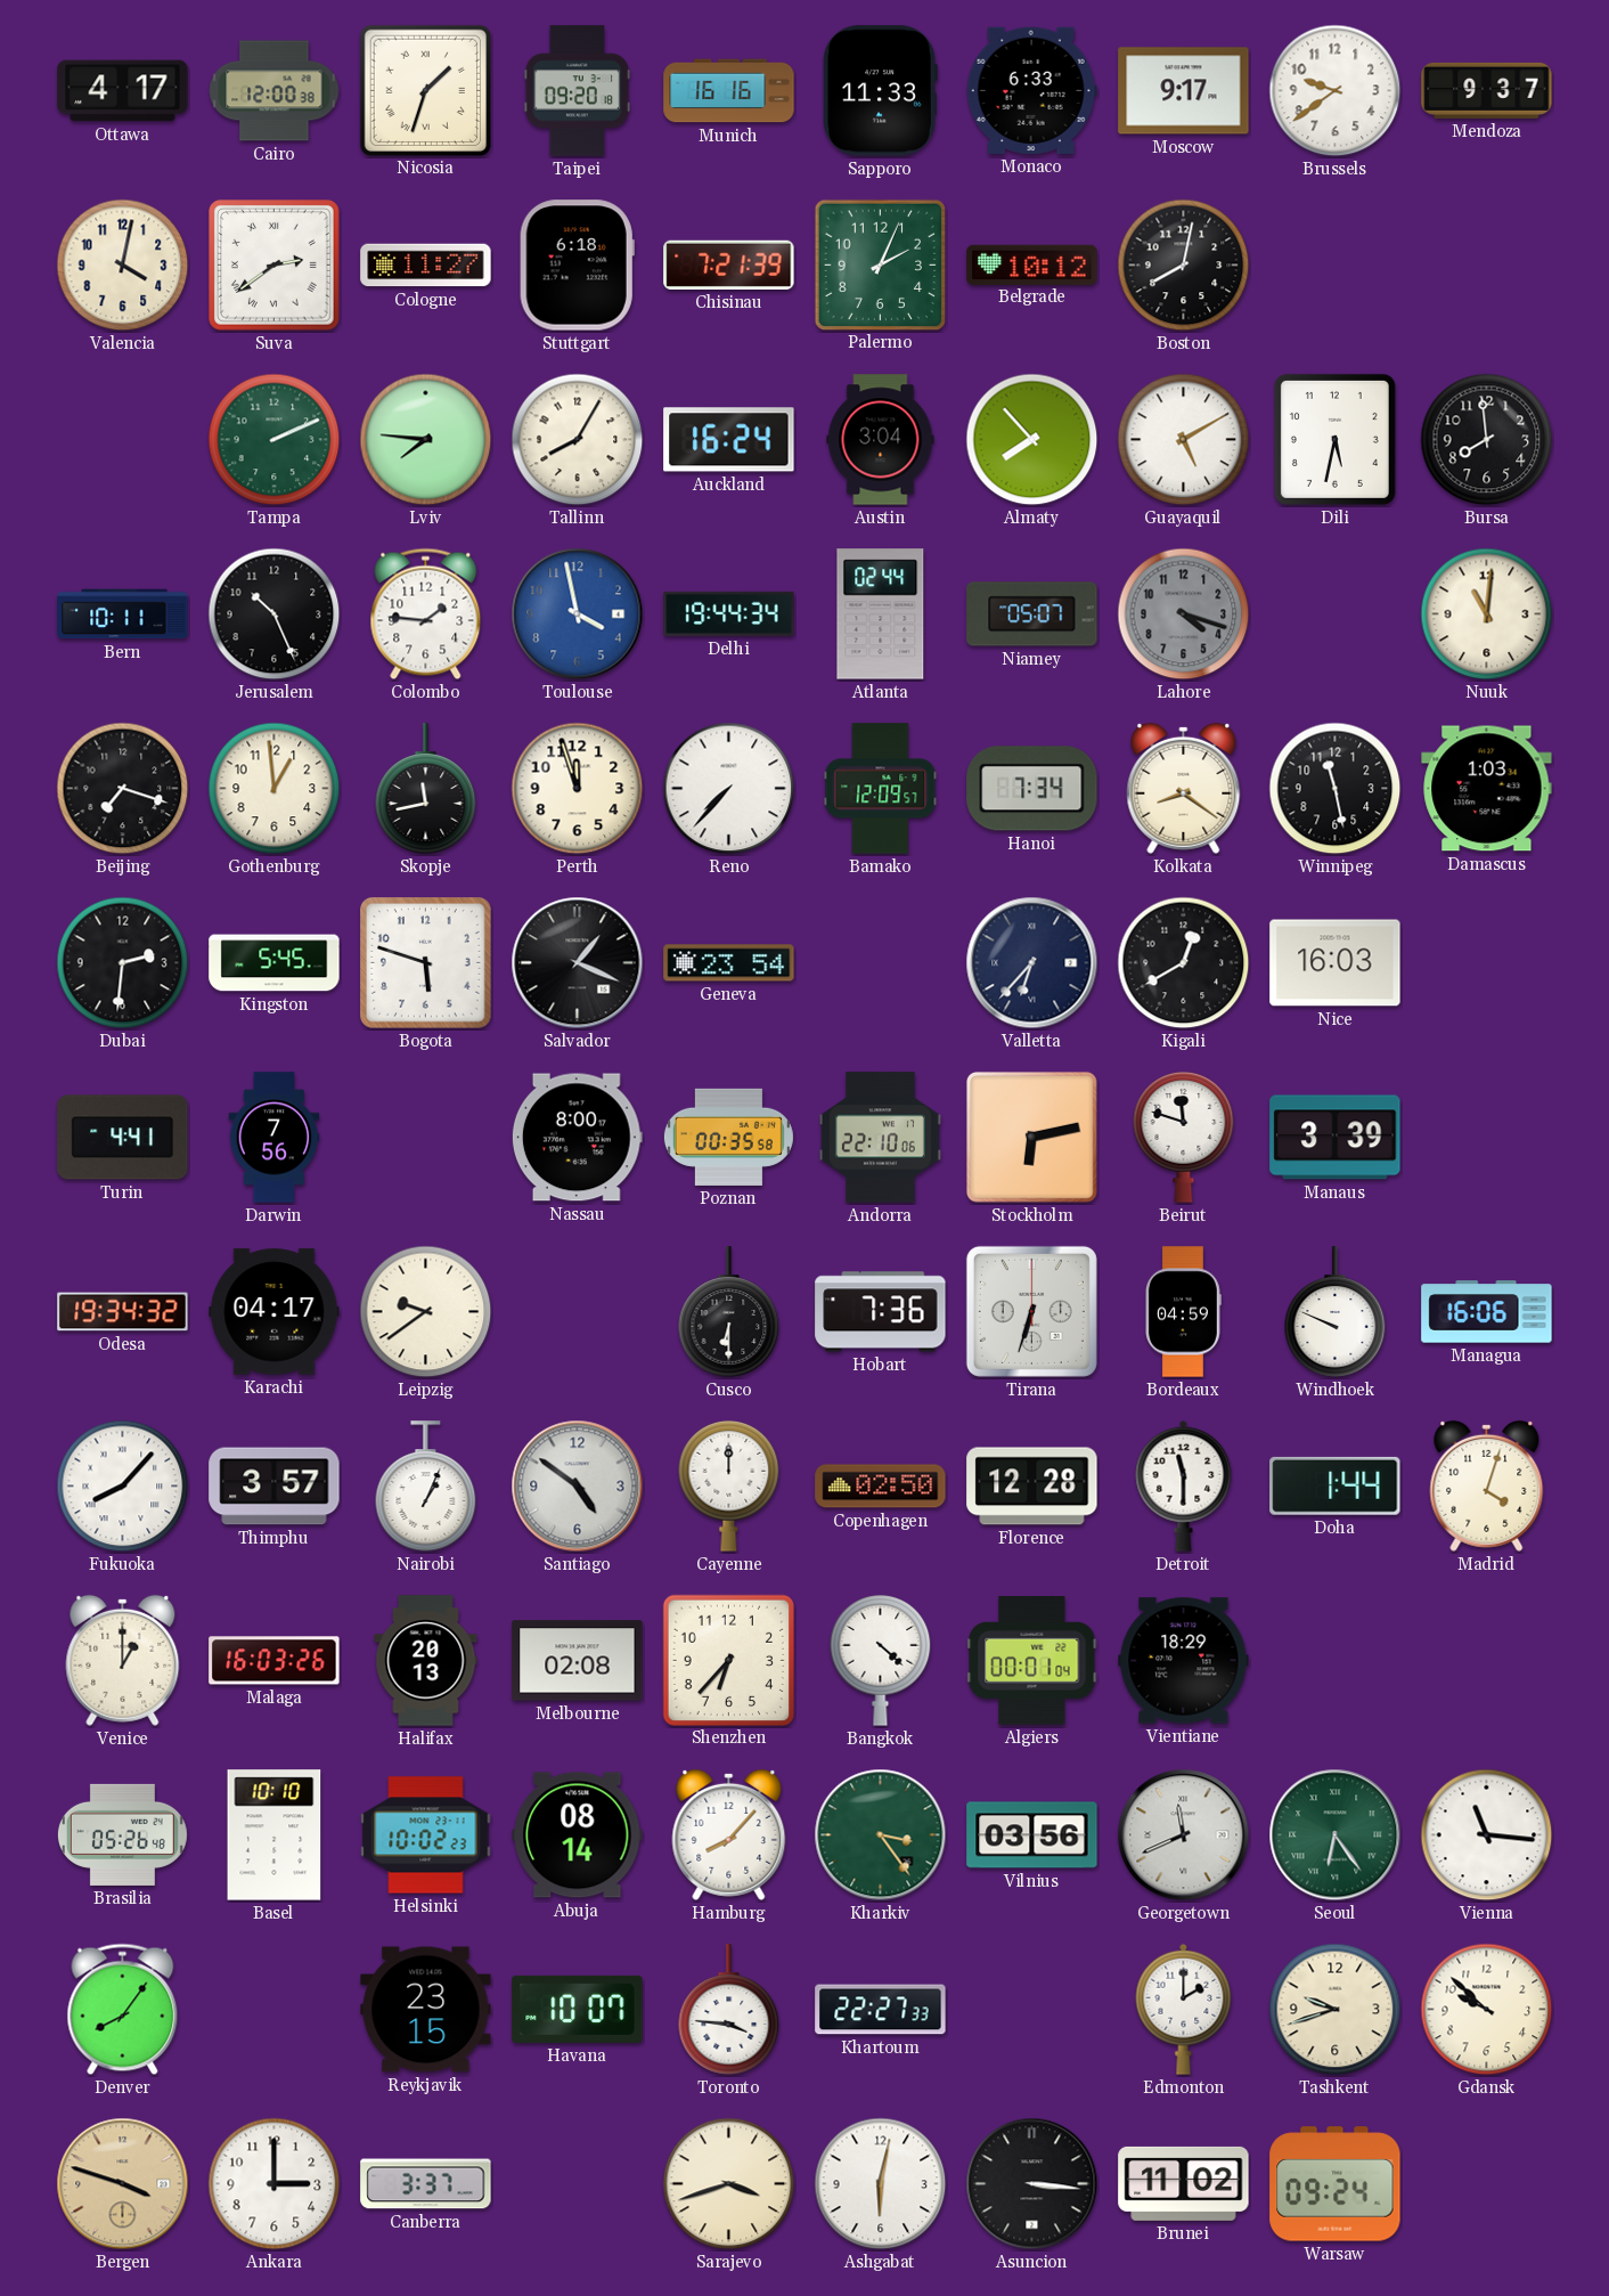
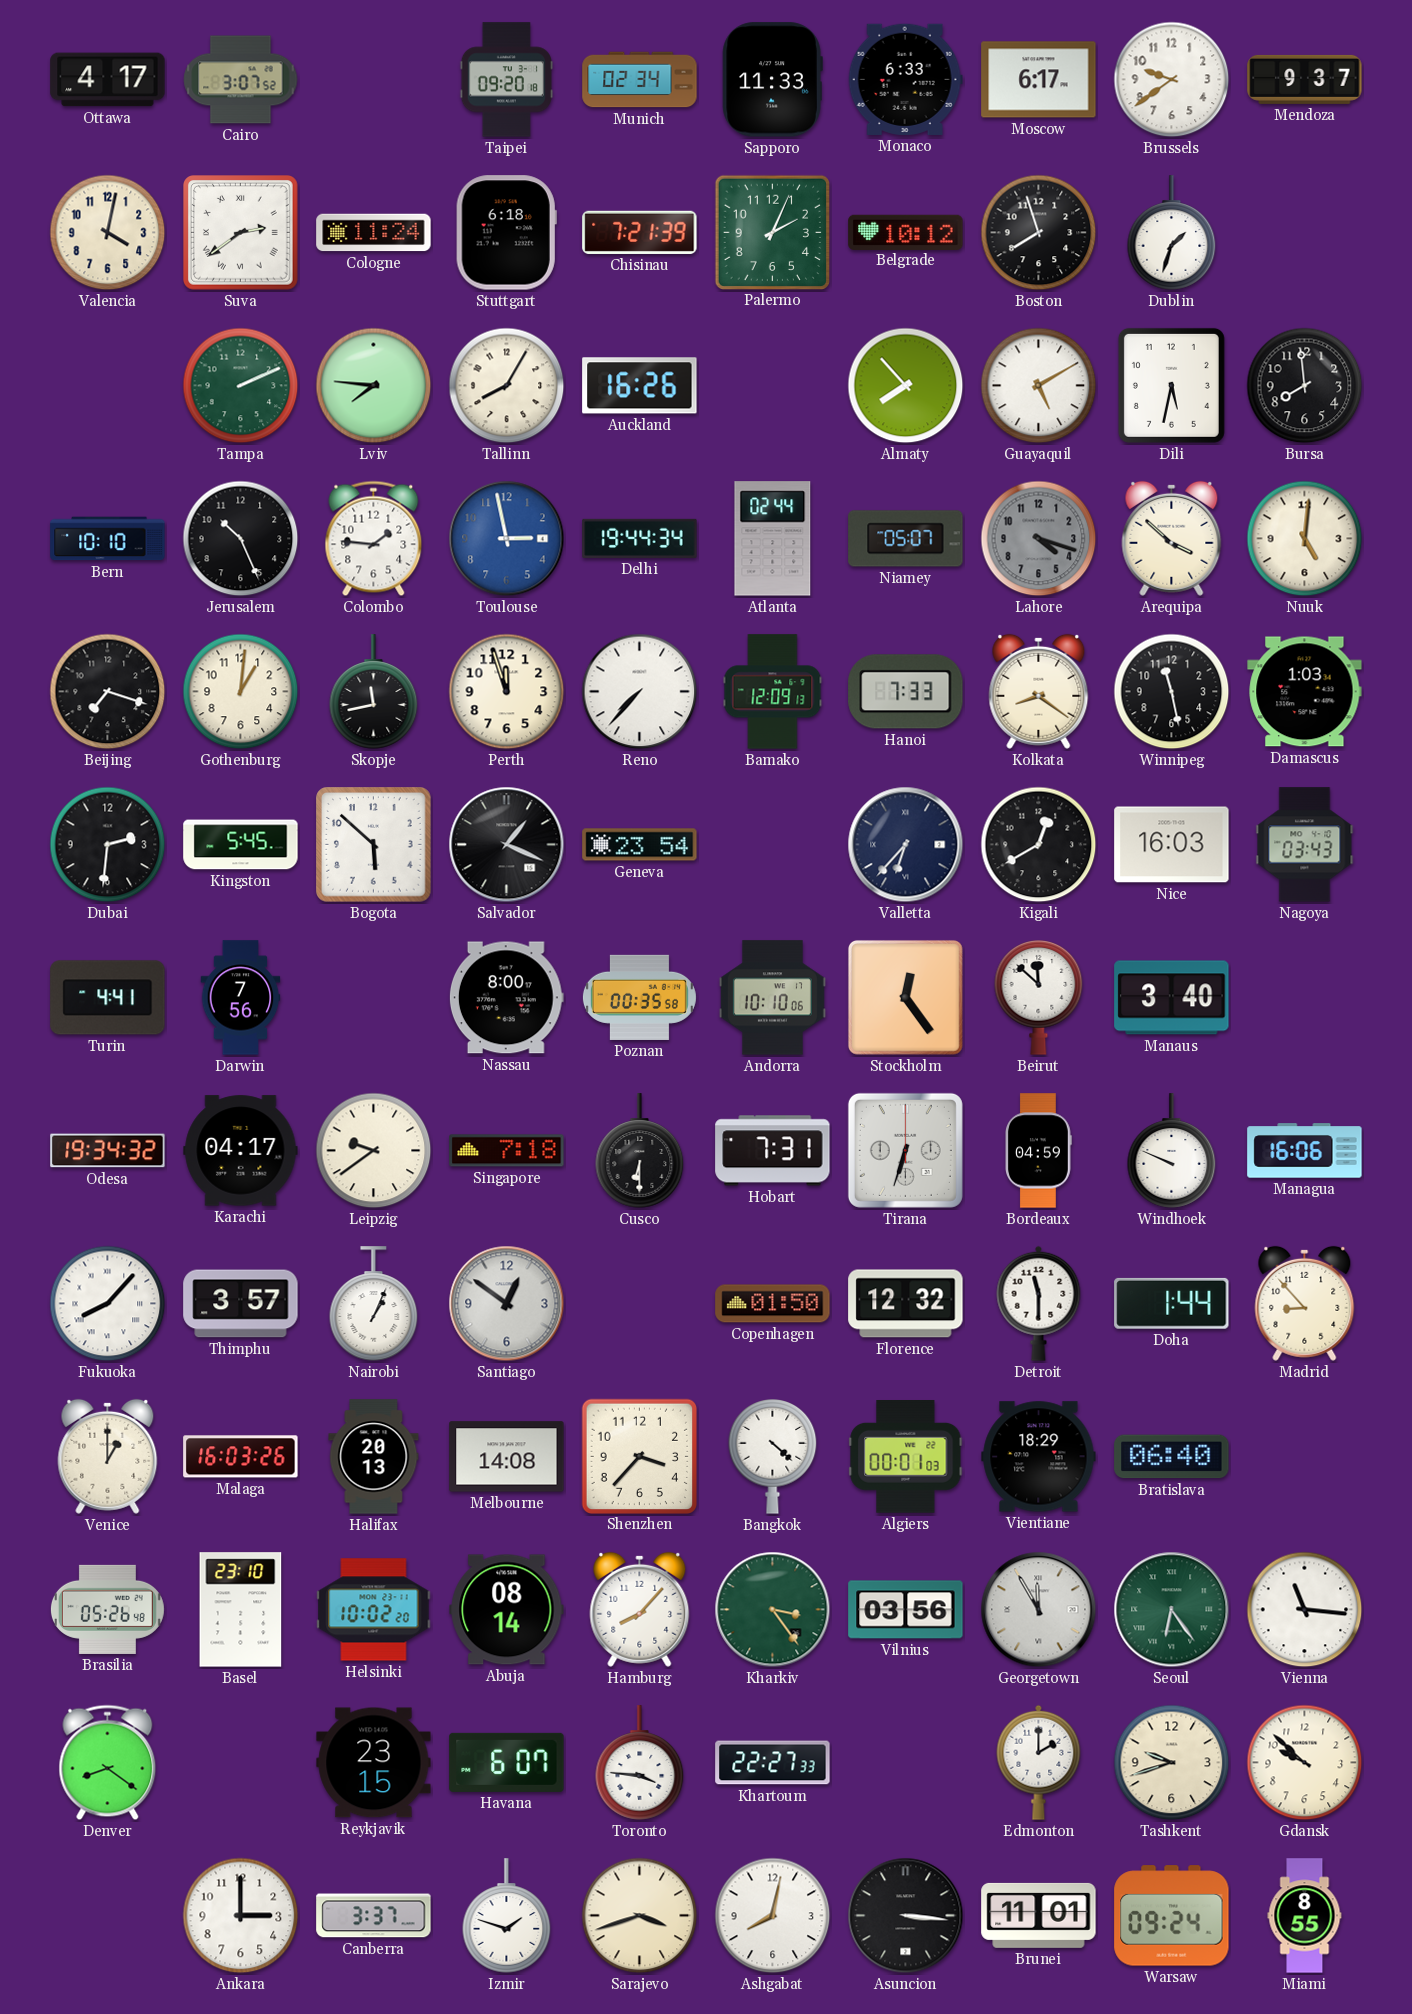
Cairo: 12:00 -> 3:07
Nicosia: 1:33 -> none
Munich: 16:16 -> 02:34
Moscow: 9:17 -> 6:17
Cologne: 11:27 -> 11:24
Boston: 8:02 -> 7:57
Dublin: none -> 1:33
Auckland: 16:24 -> 16:26
Austin: 3:04 -> none
Bern: 10:11 -> 10:10
Toulouse: 3:58 -> 2:58
Arequipa: none -> 3:52
Nuuk: 11:01 -> 5:01
Gothenburg: 12:59 -> 1:01
Bamako: 12:09:57 -> 12:09:13
Hanoi: 7:34 -> 7:33
Bogota: 5:48 -> 5:52
Nagoya: none -> 03:43
Andorra: 22:10 -> 10:10
Stockholm: 6:13 -> 12:24
Beirut: 11:48 -> 11:52
Manaus: 3:39 -> 3:40
Singapore: none -> 7:18
Hobart: 7:36 -> 7:31
Santiago: 4:51 -> 12:51
Cayenne: 12:00 -> none
Copenhagen: 02:50 -> 01:50
Florence: 12:28 -> 12:32
Madrid: 4:03 -> 8:53
Melbourne: 02:08 -> 14:08
Shenzhen: 6:37 -> 3:37
Algiers: 00:01:04 -> 00:01:03
Bratislava: none -> 06:40
Basel: 10:10 -> 23:10
Helsinki: 10:02:23 -> 10:02:20
Georgetown: 11:41 -> 11:55
Denver: 8:06 -> 8:21
Havana: 10:07 -> 6:07
Bergen: 3:48 -> none
Izmir: none -> 1:48
Ashgabat: 6:02 -> 8:02
Brunei: 11:02 -> 11:01
Miami: none -> 8:55
